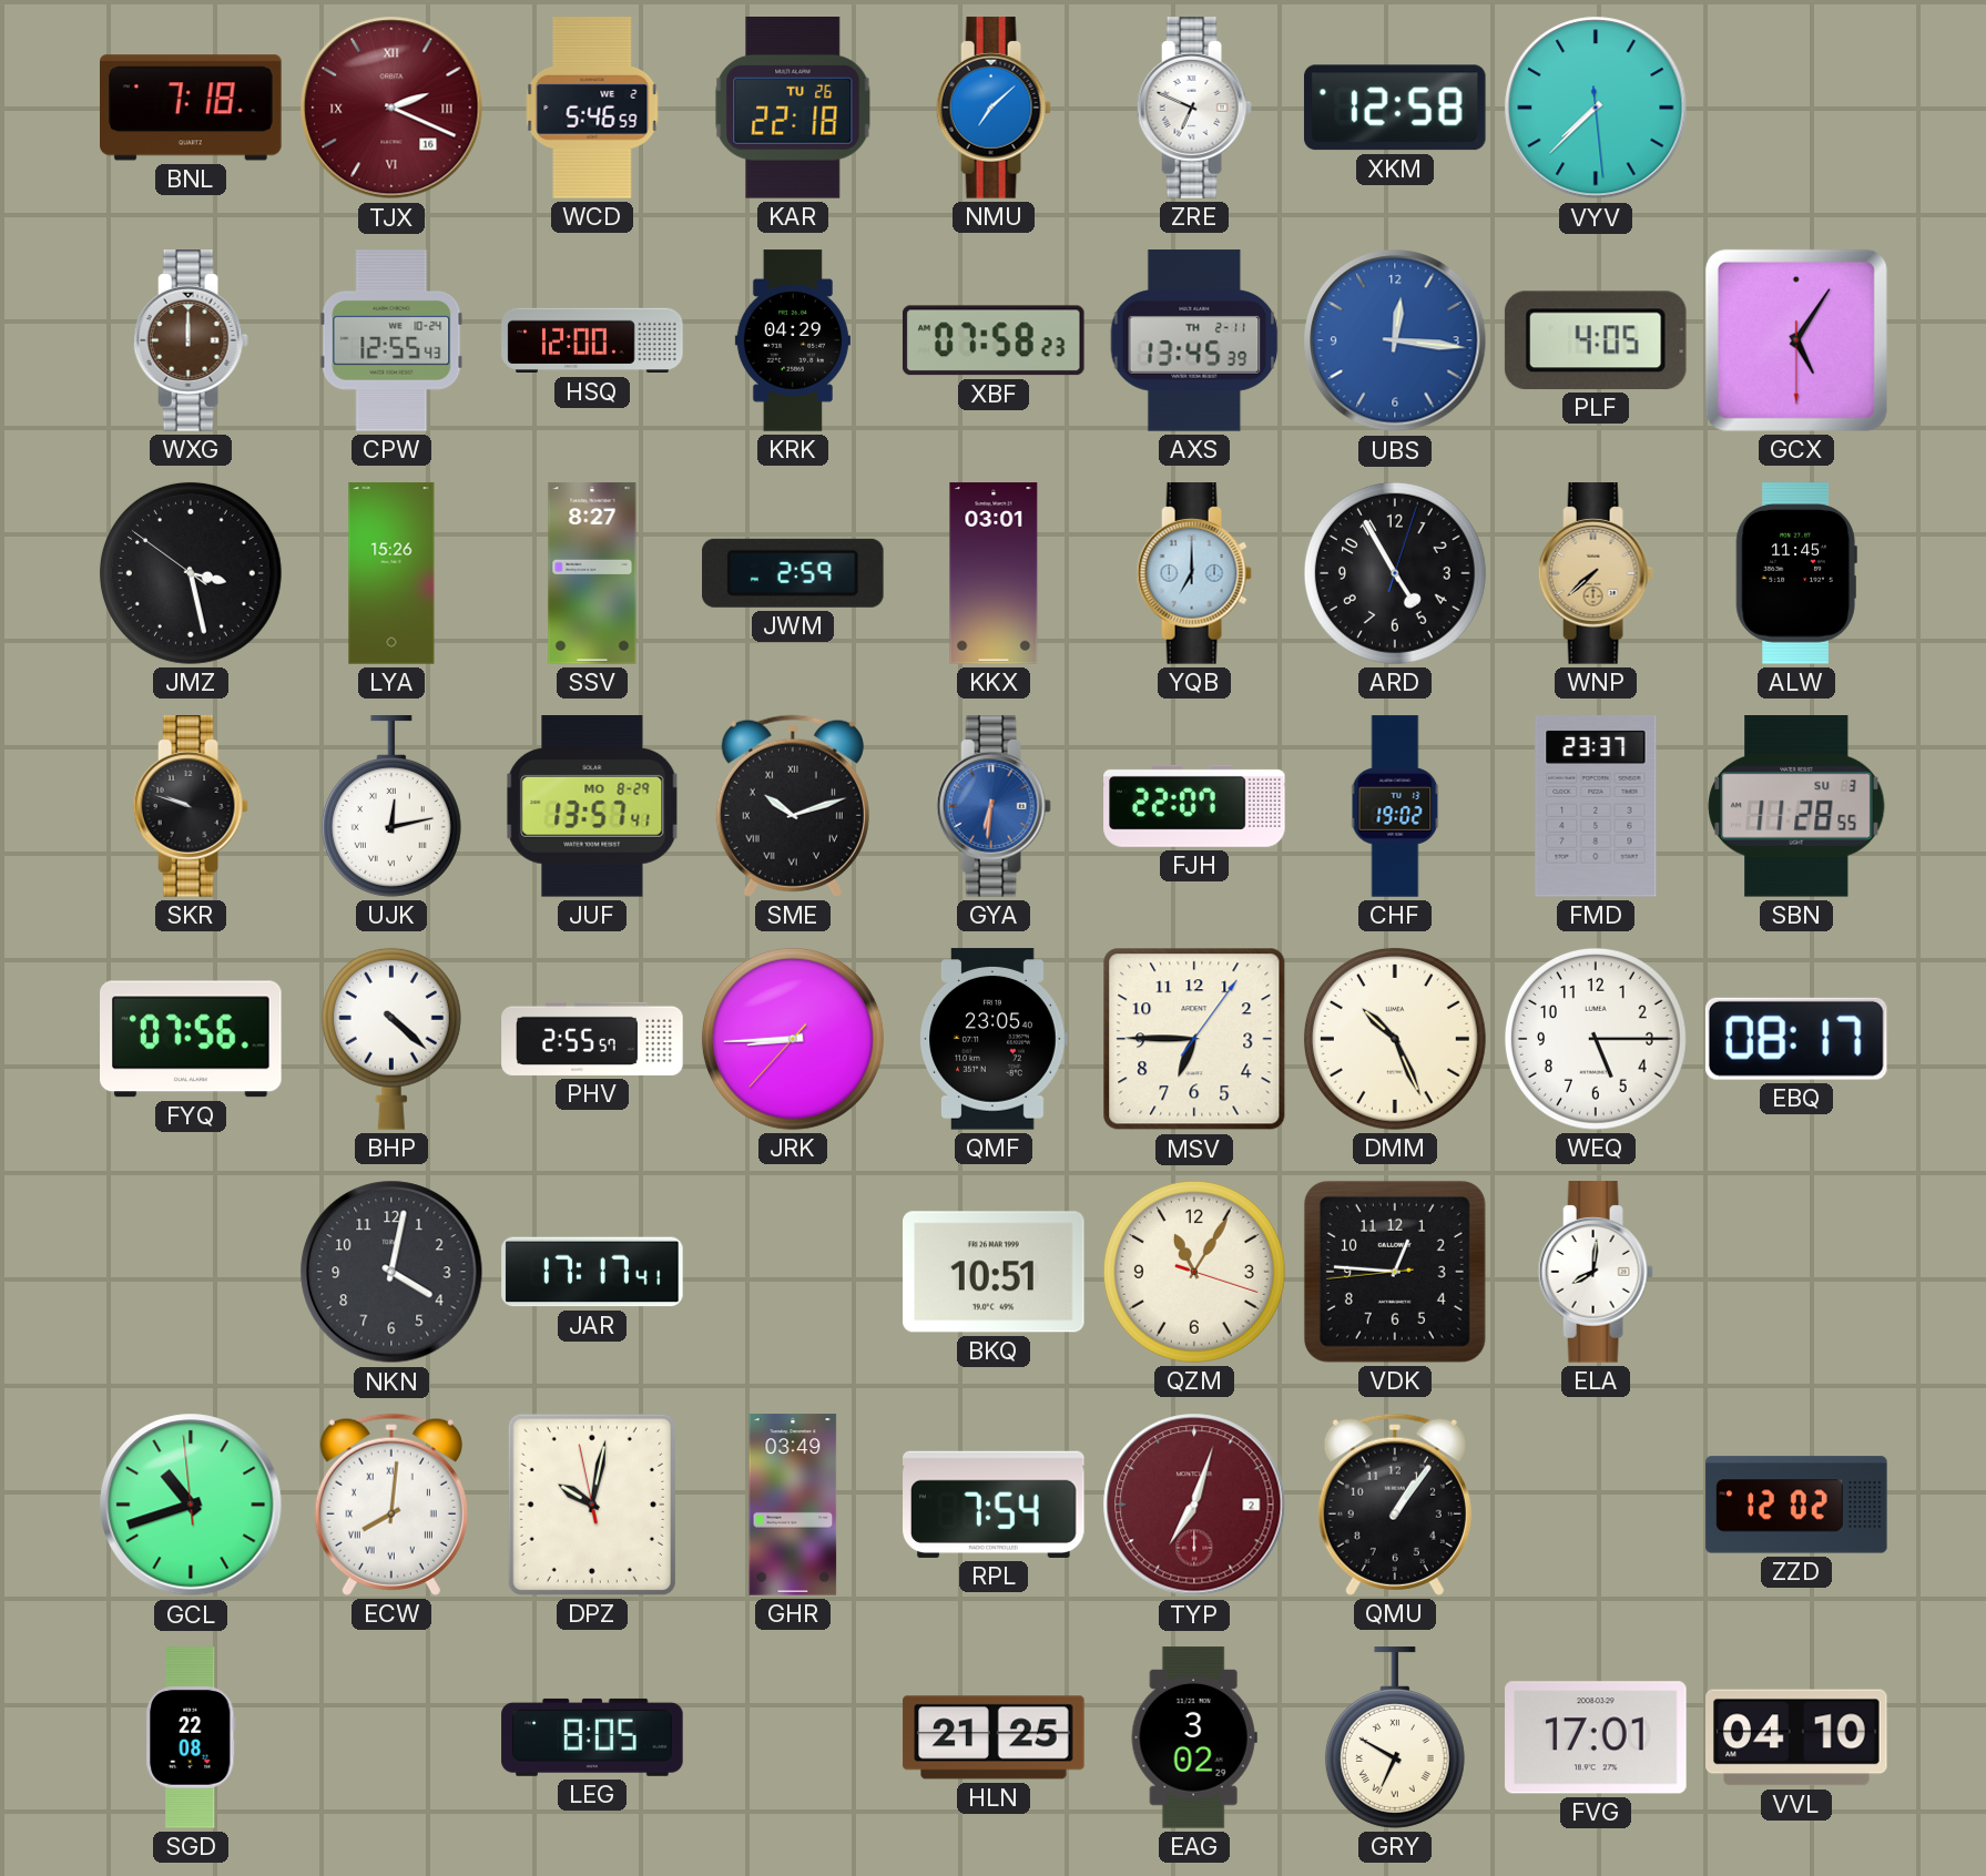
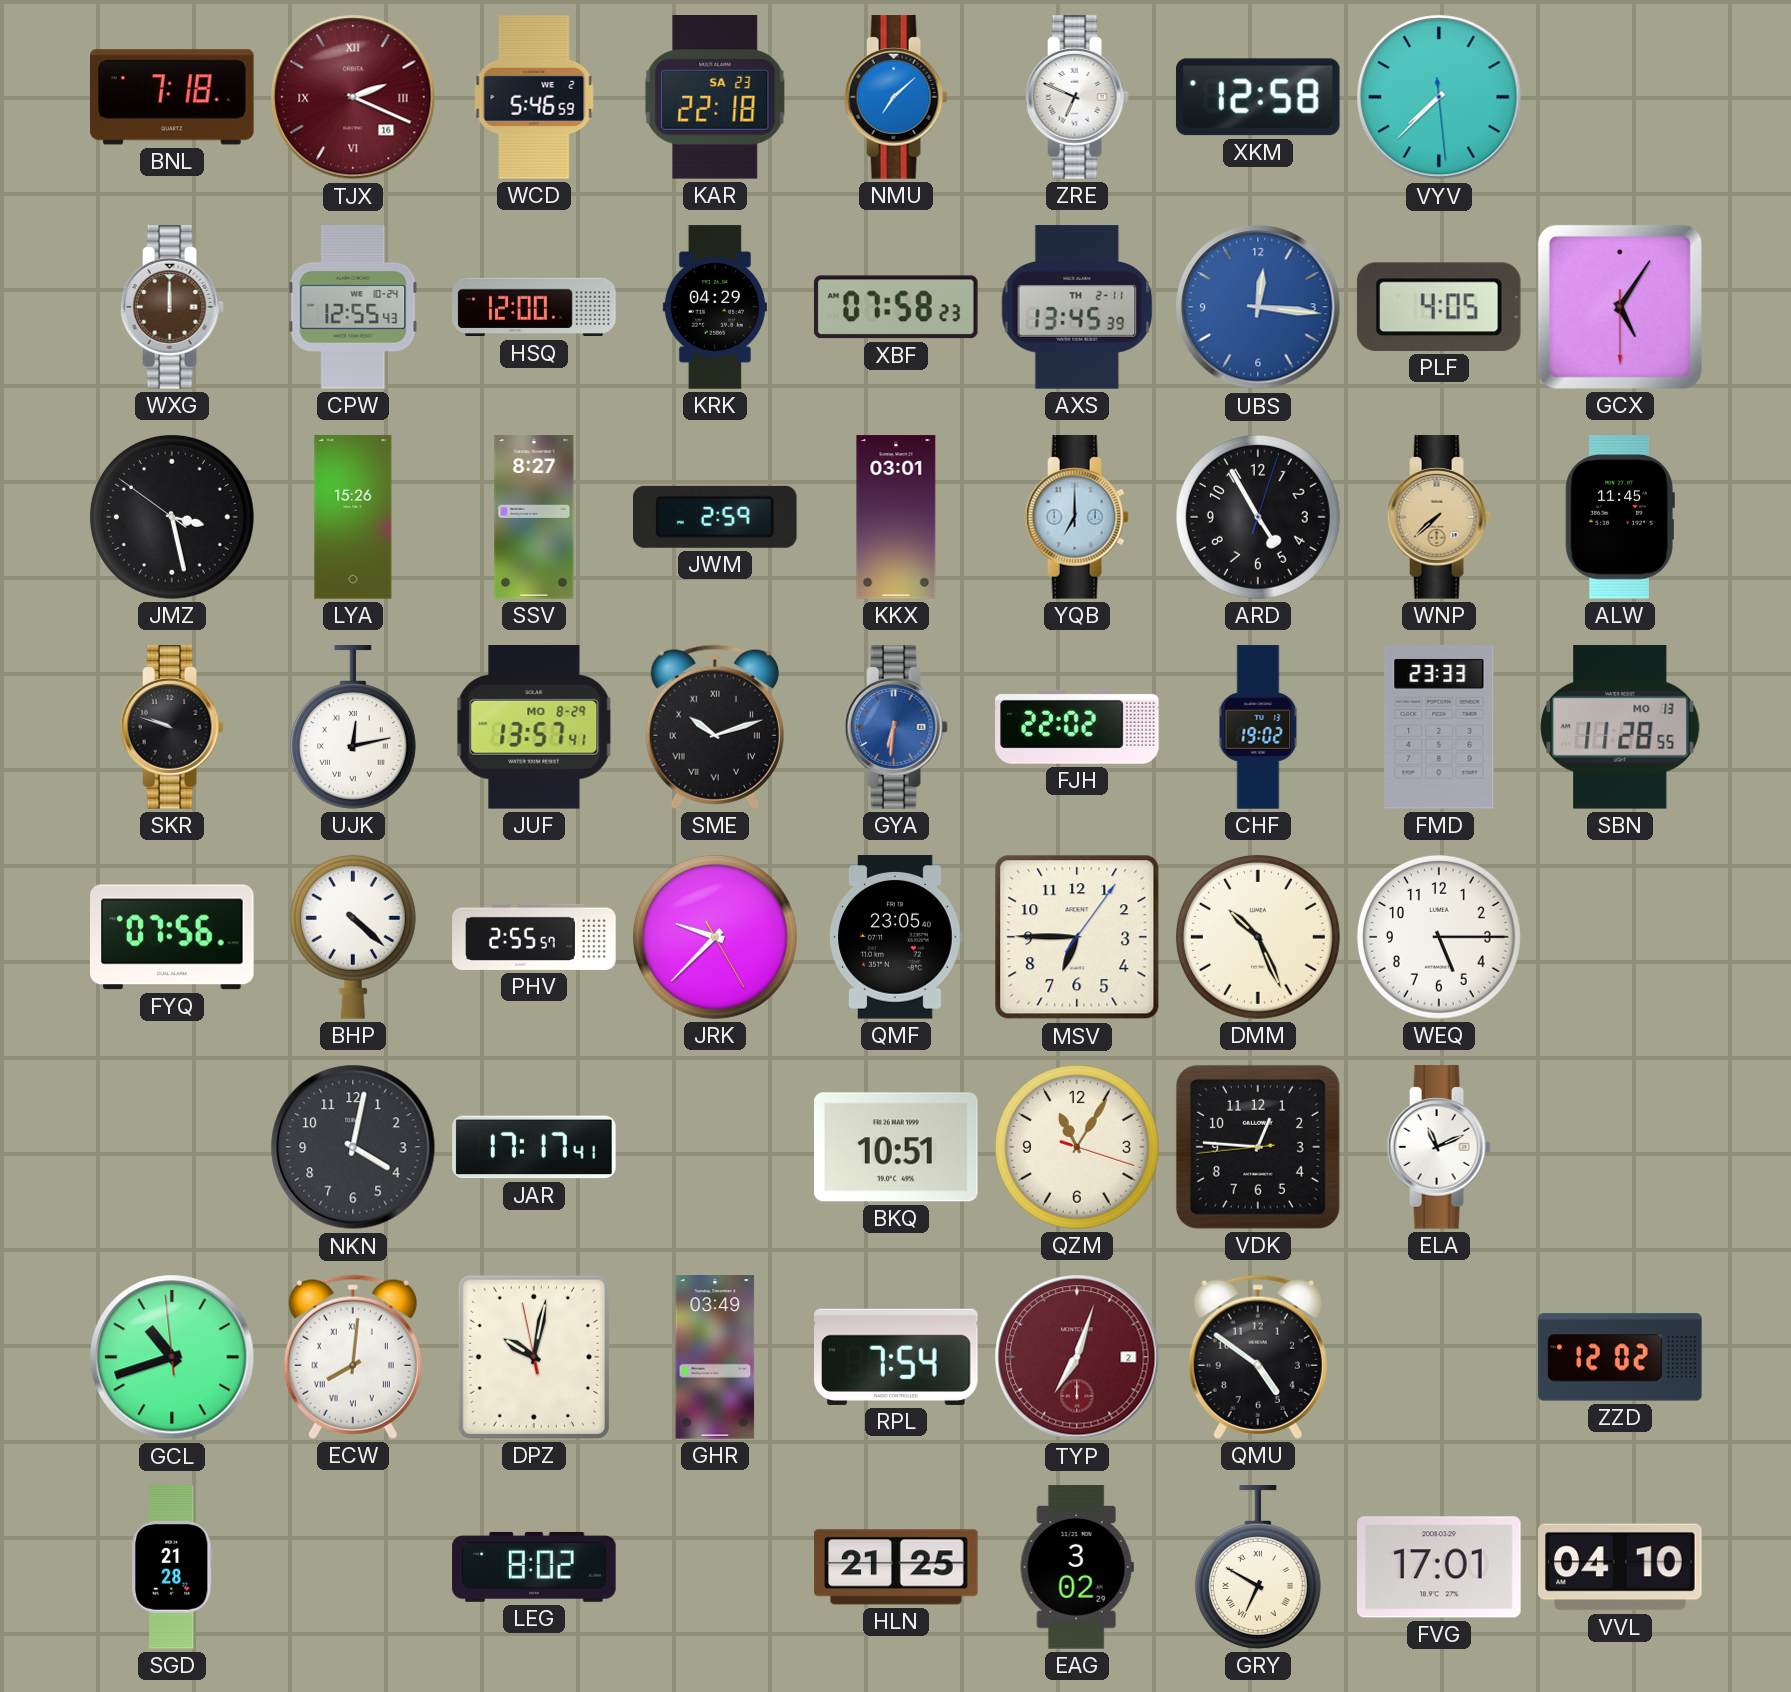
KAR date: TU 26 -> SA 23
FJH: 22:07 -> 22:02
FMD: 23:37 -> 23:33
SBN date: SU 3 -> MO 13
JRK: 8:44 -> 9:37
EBQ: 08:17 -> none
ELA: 8:01 -> 11:11
QMU: 1:06 -> 4:51
SGD: 22:08 -> 21:28
LEG: 8:05 -> 8:02
